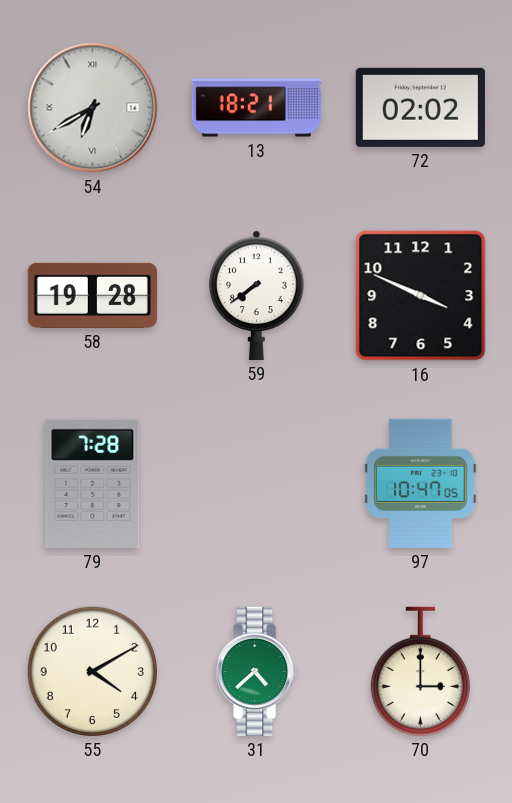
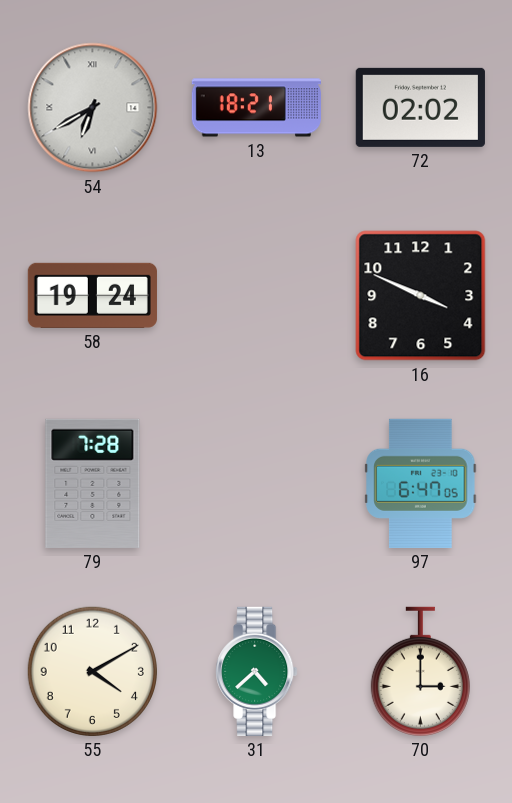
58: 19:28 -> 19:24
59: 7:39 -> none
97: 10:47 -> 6:47
